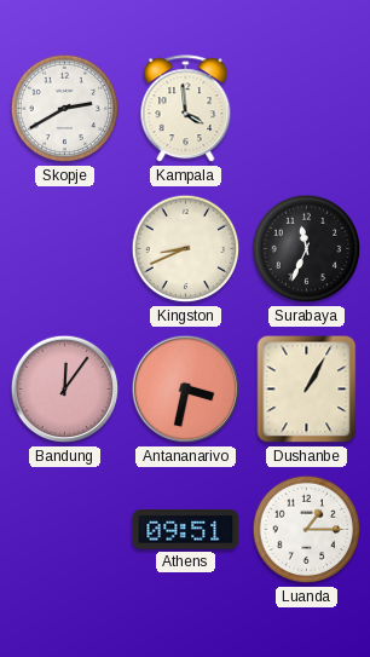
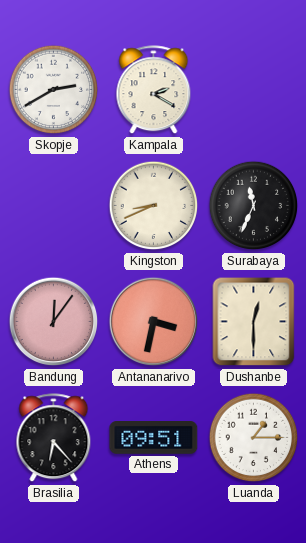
Kampala: 3:59 -> 2:20
Dushanbe: 1:05 -> 12:30
Brasilia: none -> 6:23
